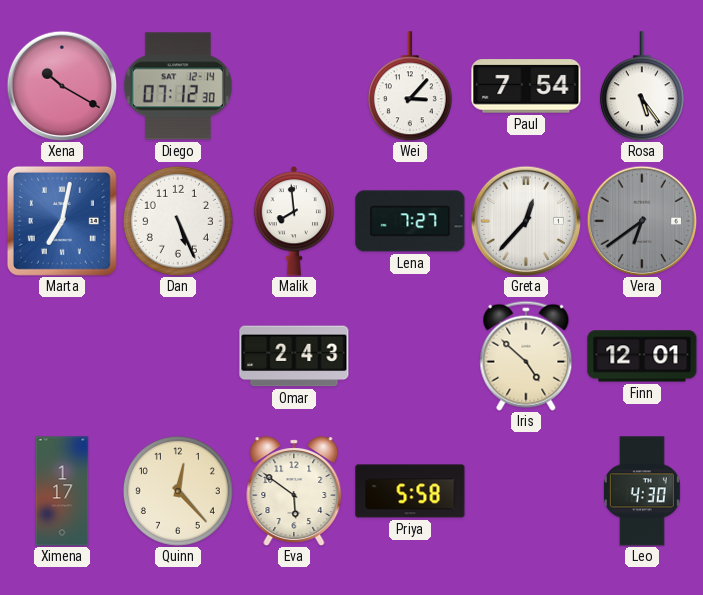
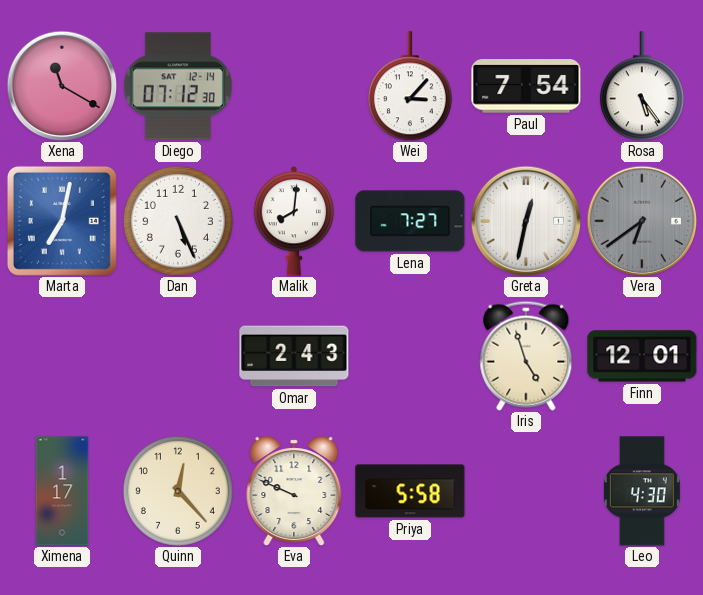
Xena: 10:20 -> 11:20
Malik: 7:59 -> 8:01
Greta: 12:37 -> 12:32
Iris: 4:52 -> 4:57
Eva: 5:51 -> 9:49
